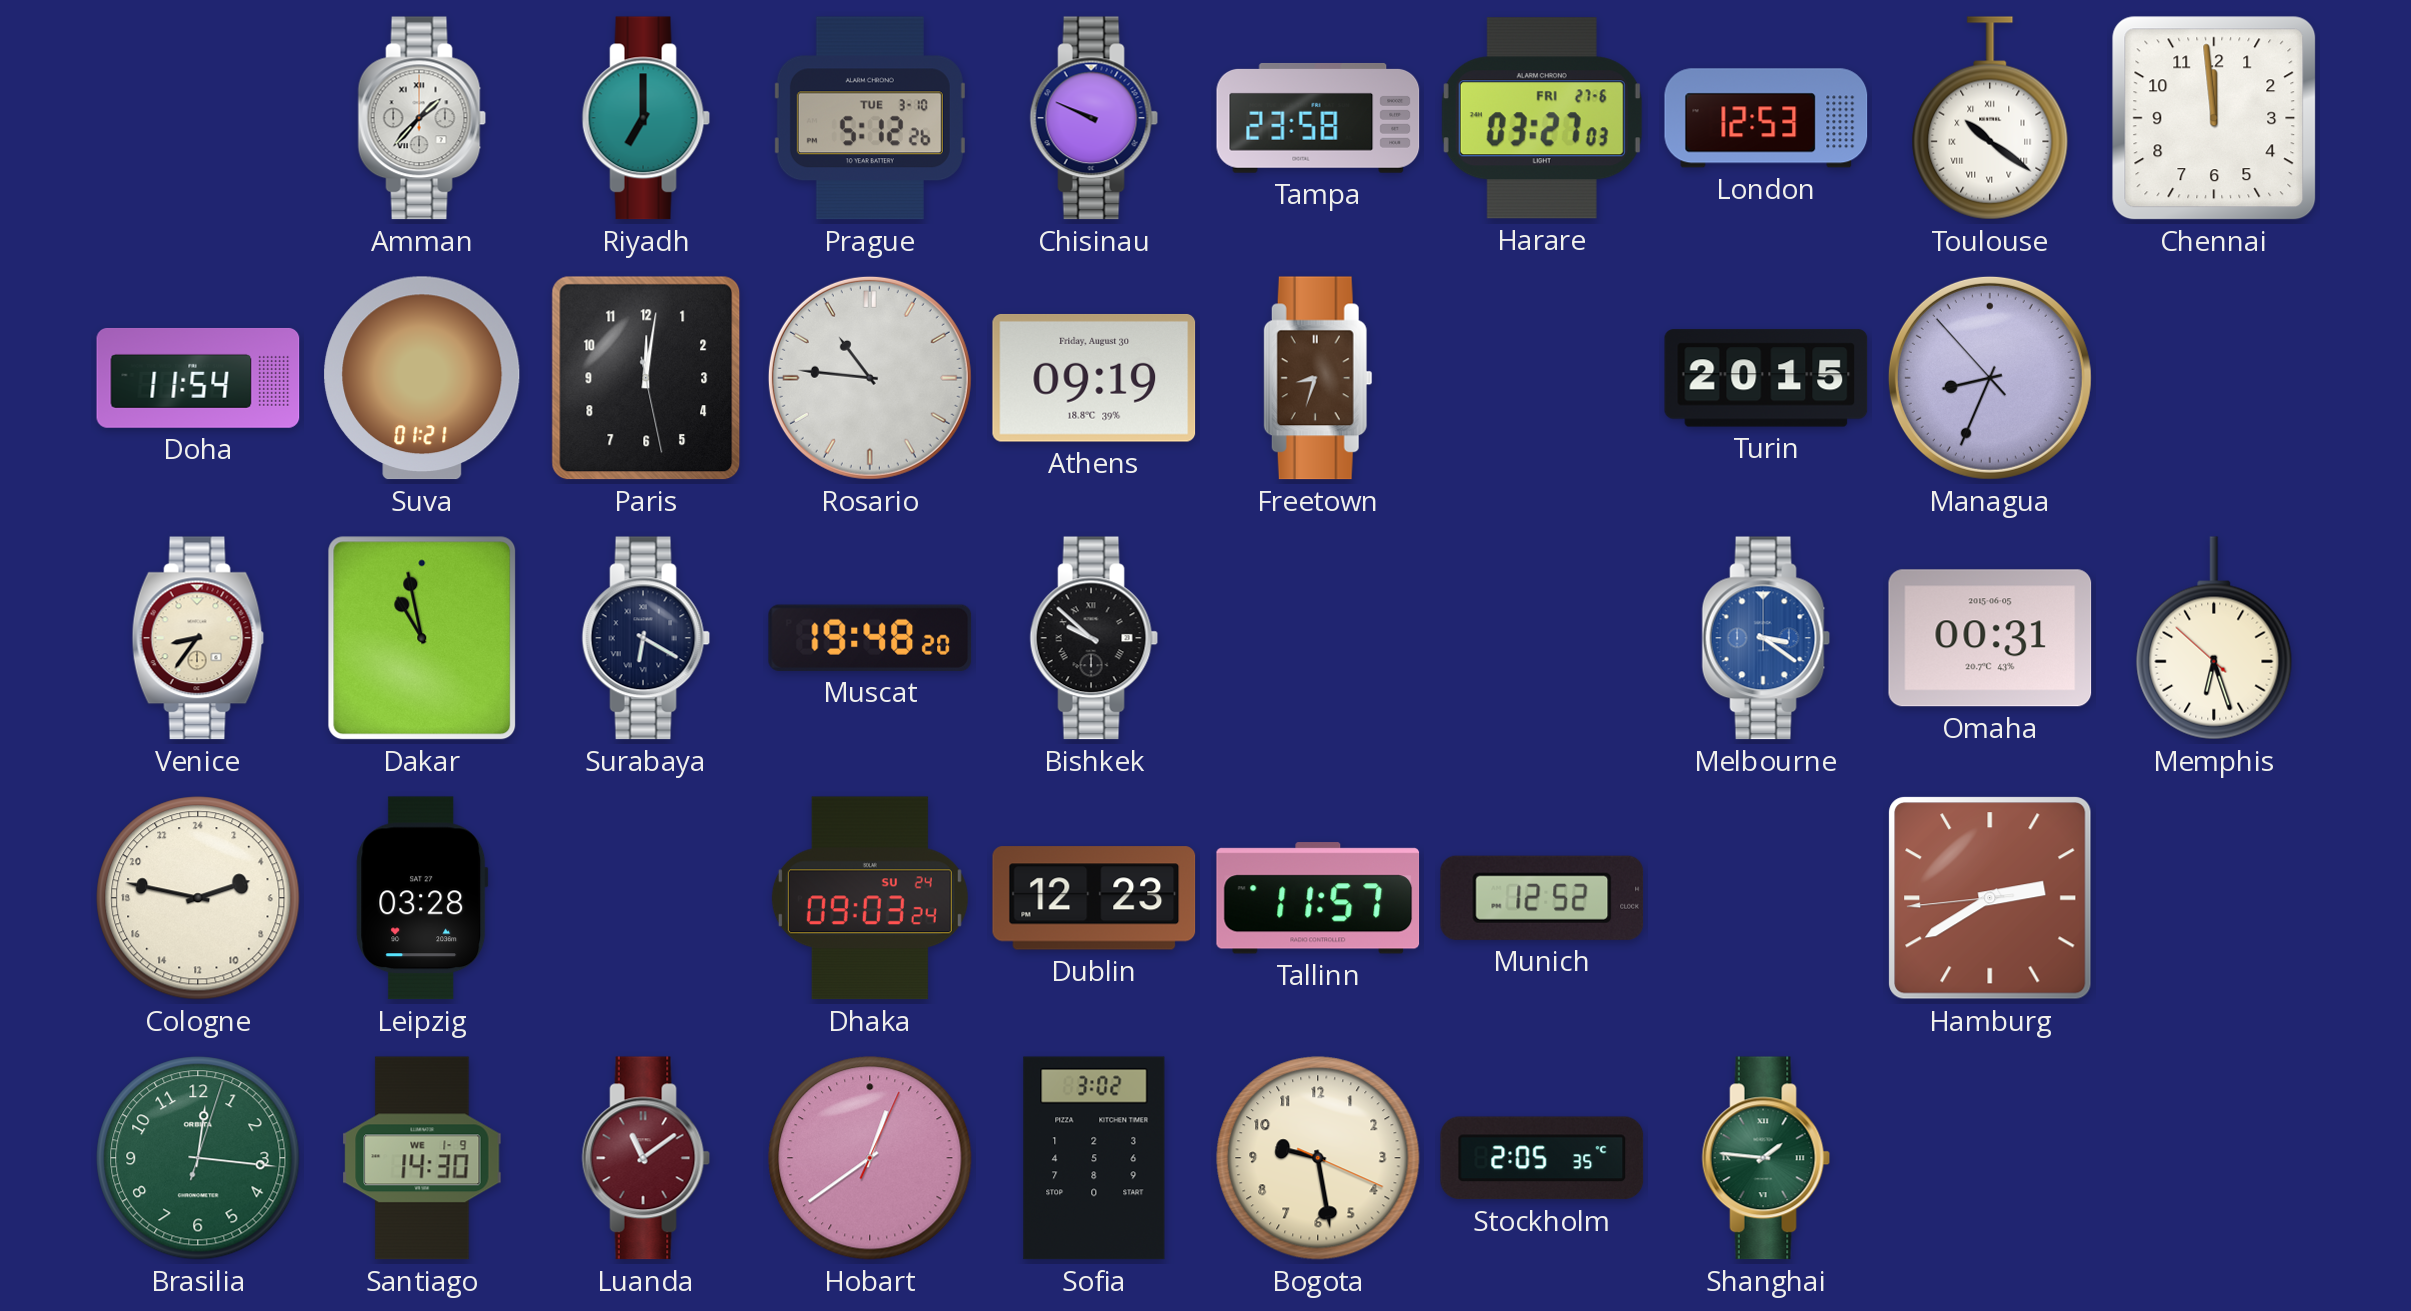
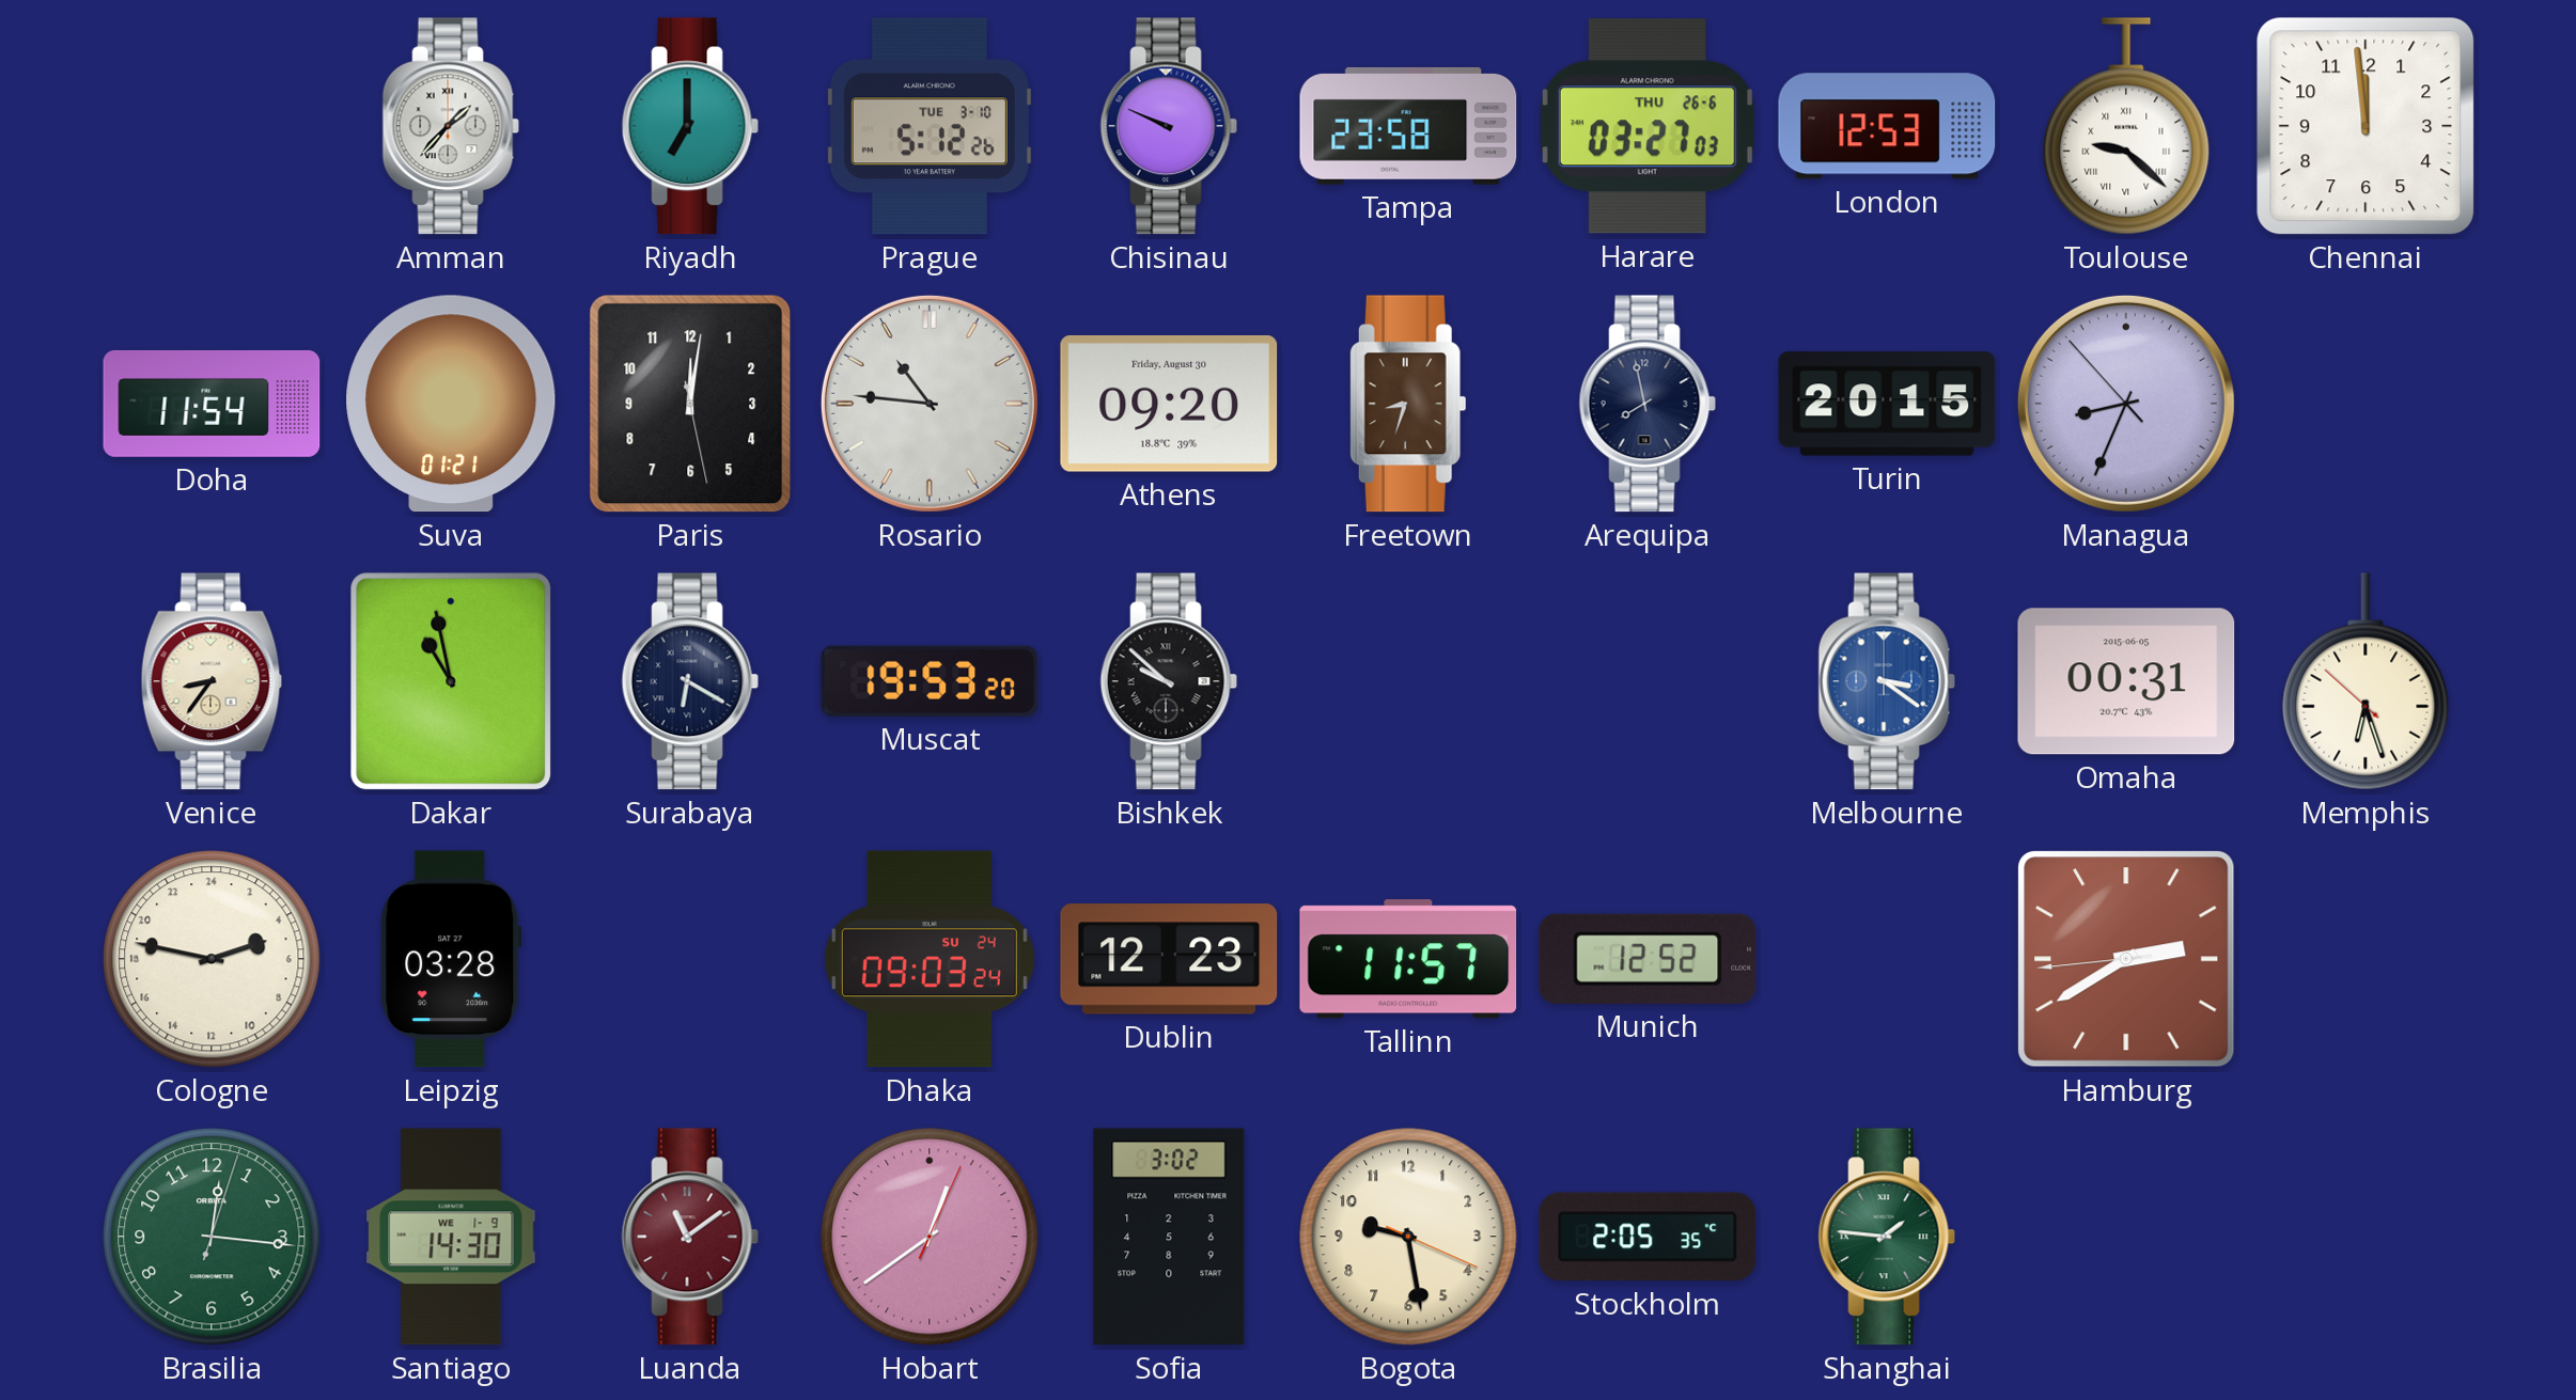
Harare date: FRI 27-6 -> THU 26-6
Toulouse: 10:21 -> 9:22
Athens: 09:19 -> 09:20
Arequipa: none -> 7:58
Muscat: 19:48 -> 19:53
